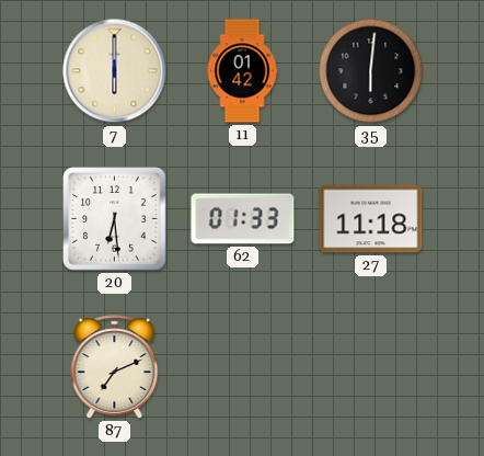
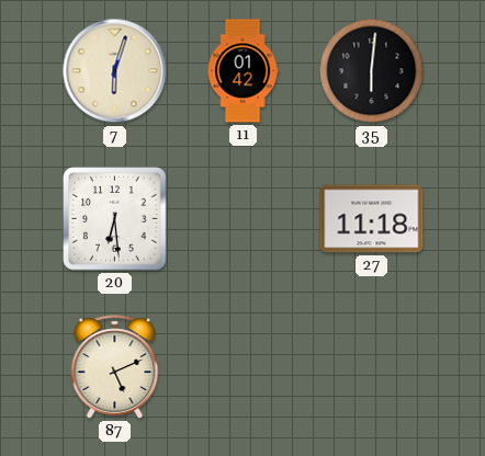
7: 6:00 -> 6:03
62: 01:33 -> none
87: 7:11 -> 5:11
